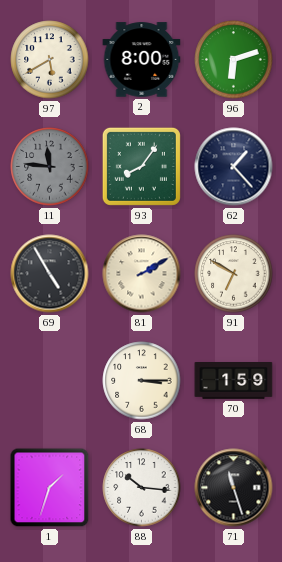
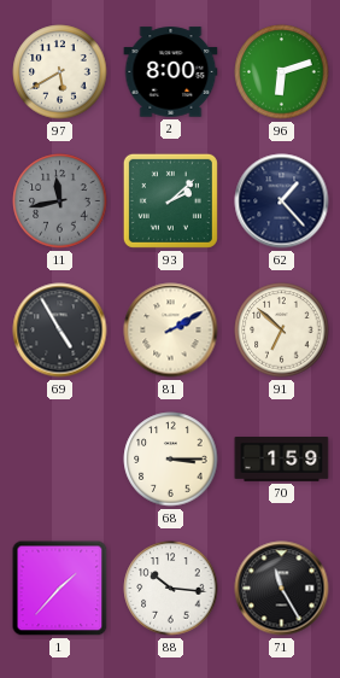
11: 11:46 -> 11:43
93: 8:06 -> 2:08
91: 6:50 -> 6:52
1: 1:33 -> 1:37
71: 11:27 -> 11:25
